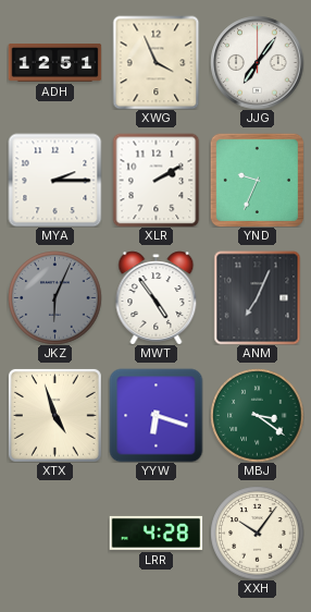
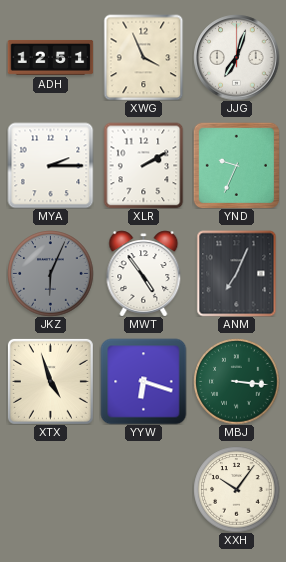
JJG: 7:06 -> 7:03
MBJ: 3:21 -> 3:16
LRR: 4:28 -> none
